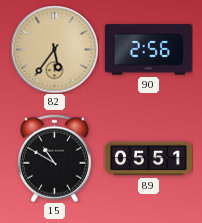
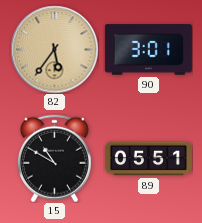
90: 2:56 -> 3:01
